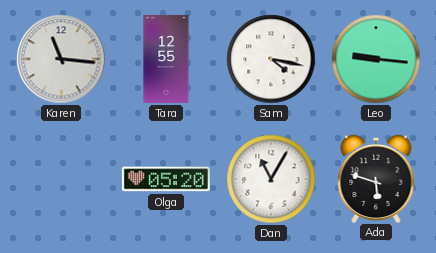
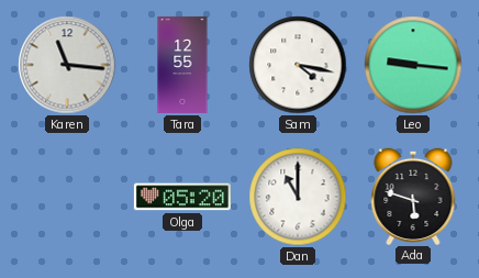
Dan: 11:05 -> 11:00
